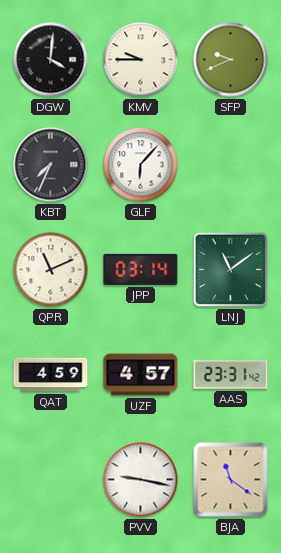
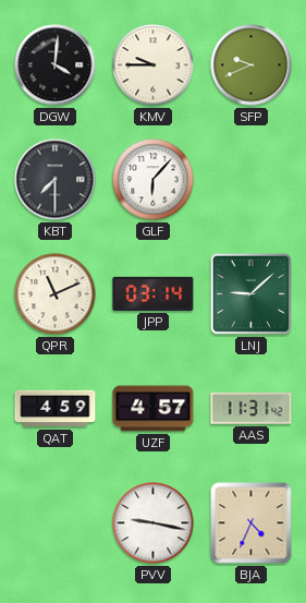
KBT: 7:34 -> 7:30
LNJ: 11:09 -> 9:08
AAS: 23:31 -> 11:31
BJA: 11:21 -> 4:34
